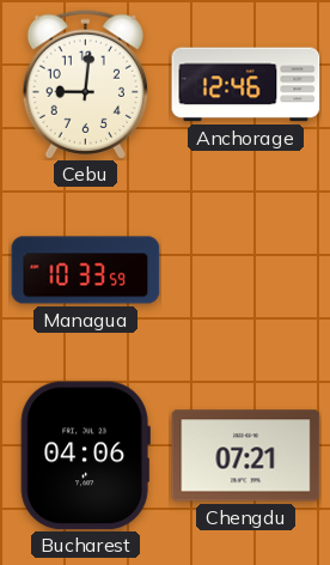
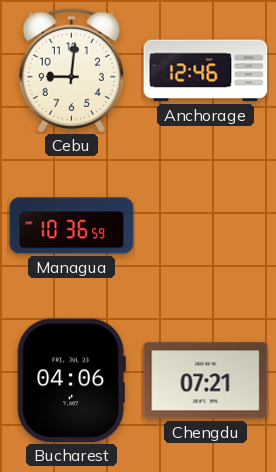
Managua: 10:33 -> 10:36
